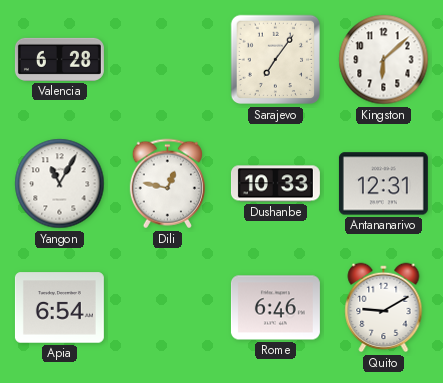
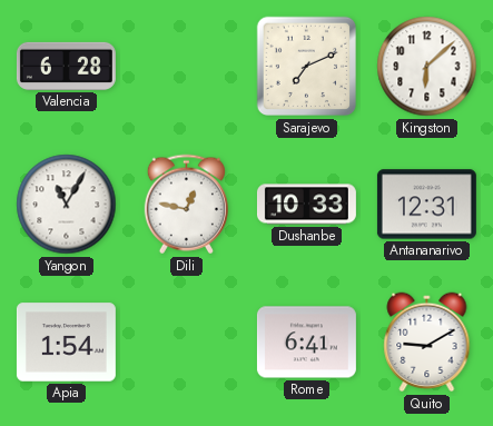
Sarajevo: 7:06 -> 7:11
Apia: 6:54 -> 1:54
Rome: 6:46 -> 6:41
